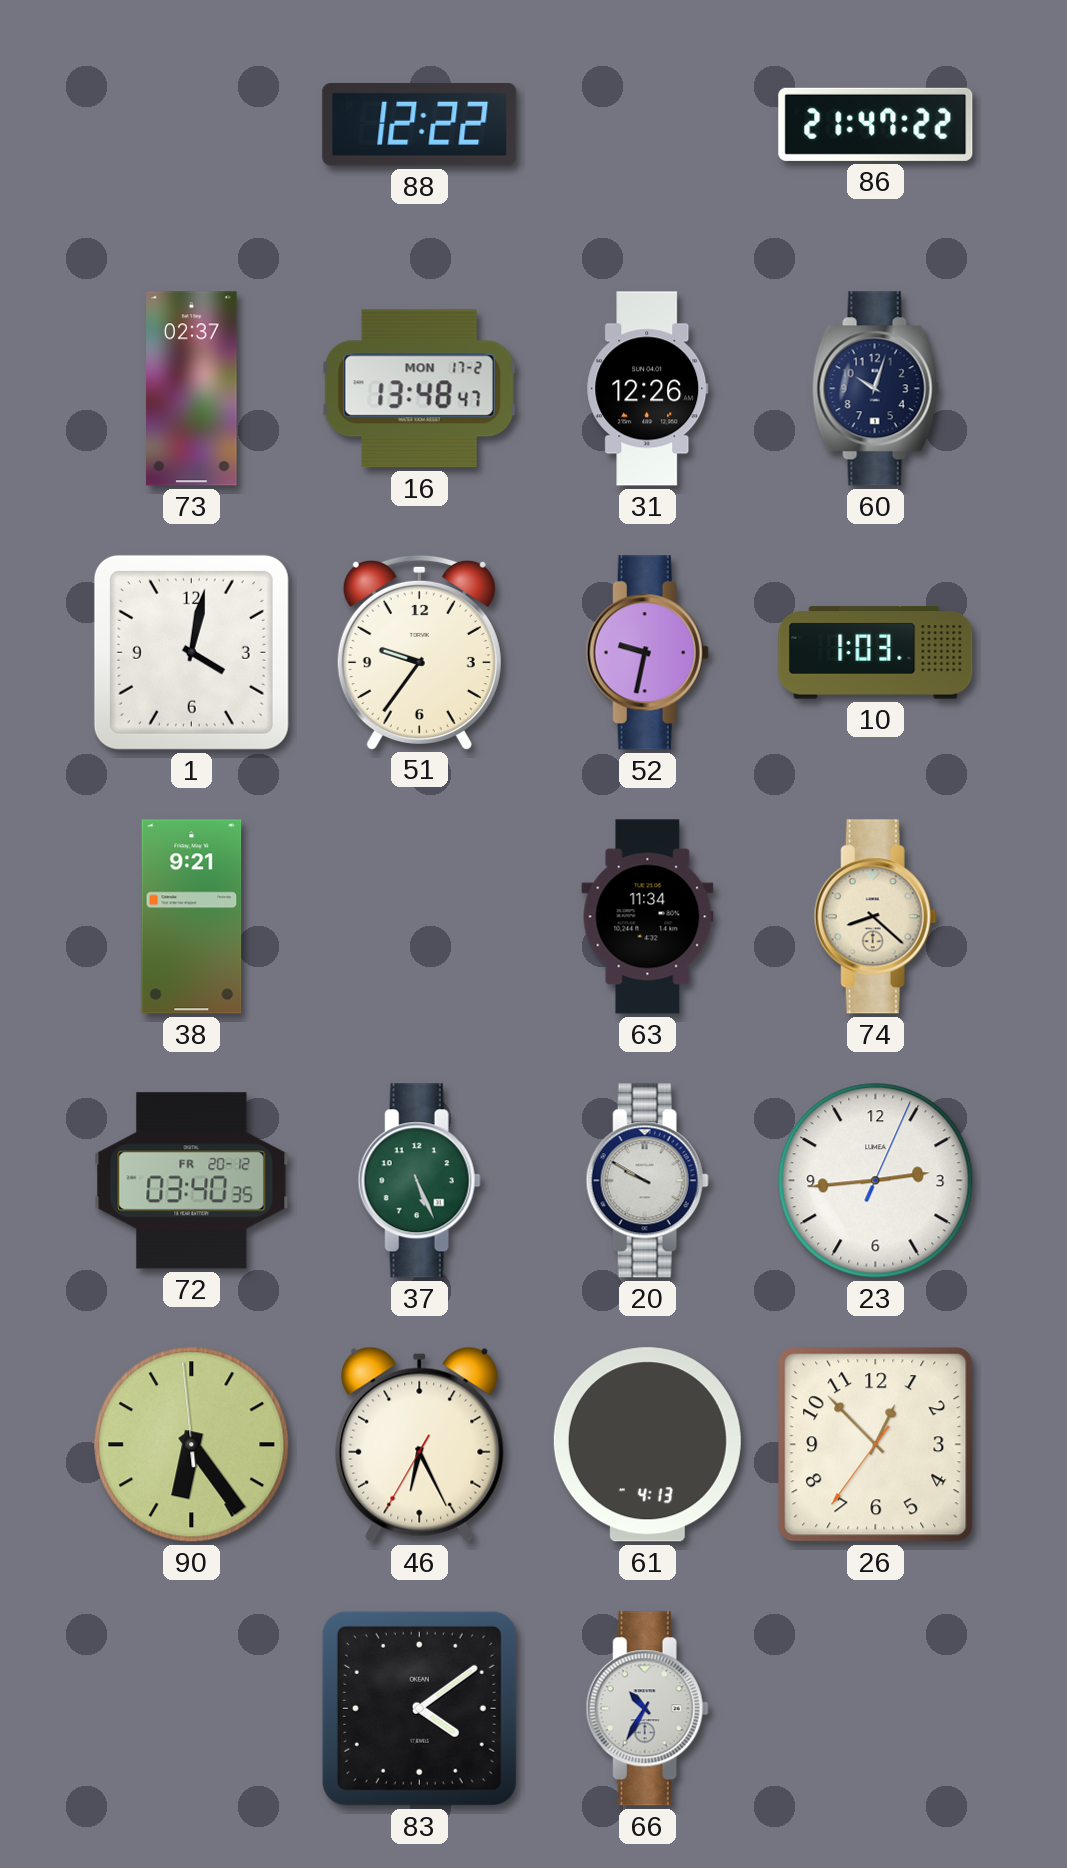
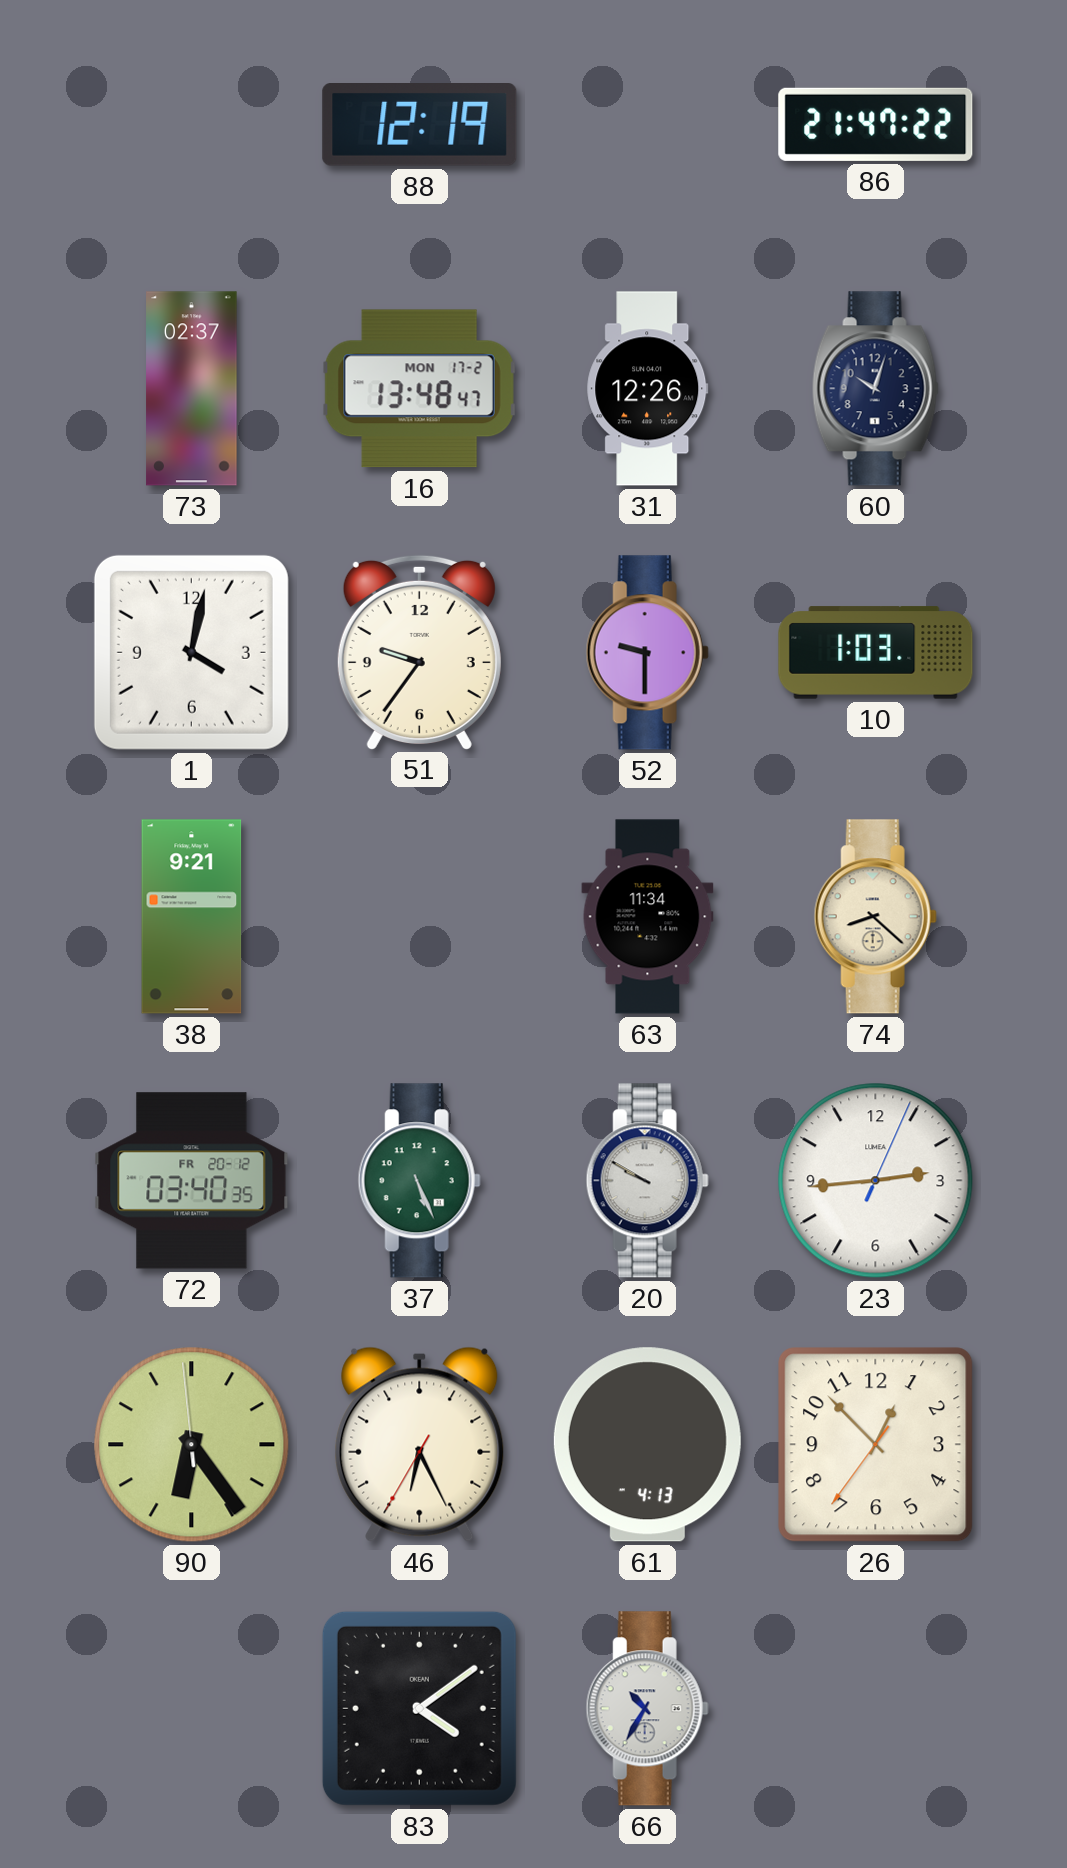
88: 12:22 -> 12:19
52: 9:32 -> 9:30
